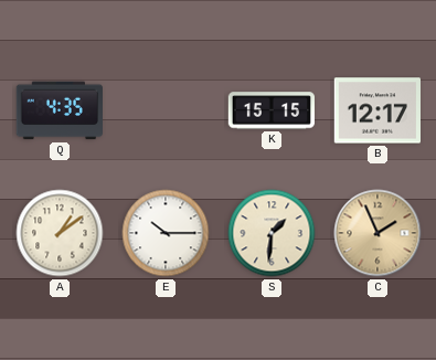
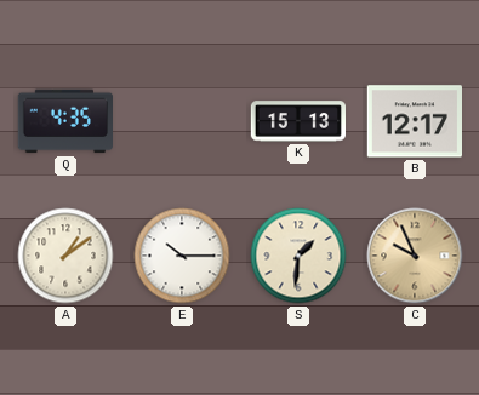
K: 15:15 -> 15:13
C: 1:56 -> 9:56
